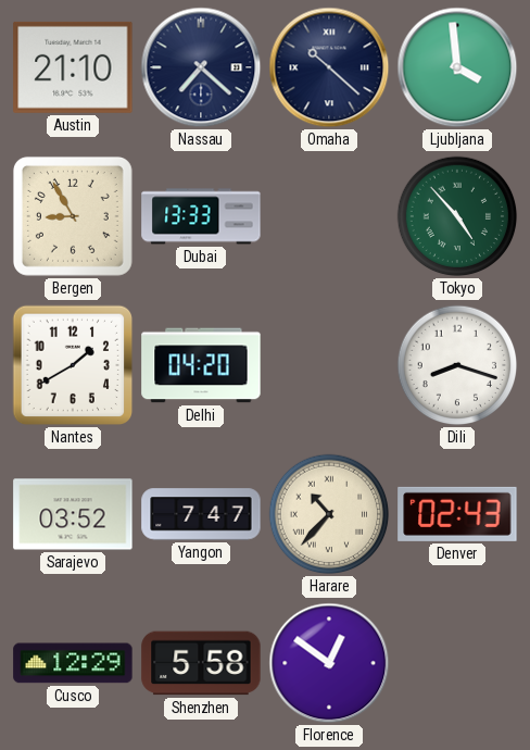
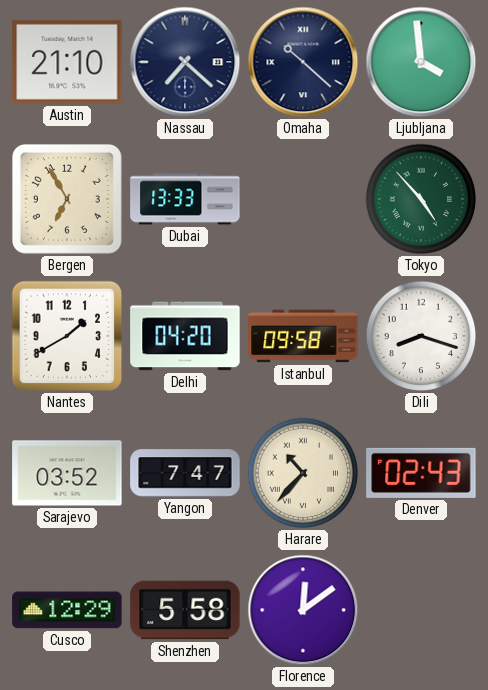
Bergen: 8:55 -> 6:55
Istanbul: none -> 09:58
Florence: 12:51 -> 12:09
